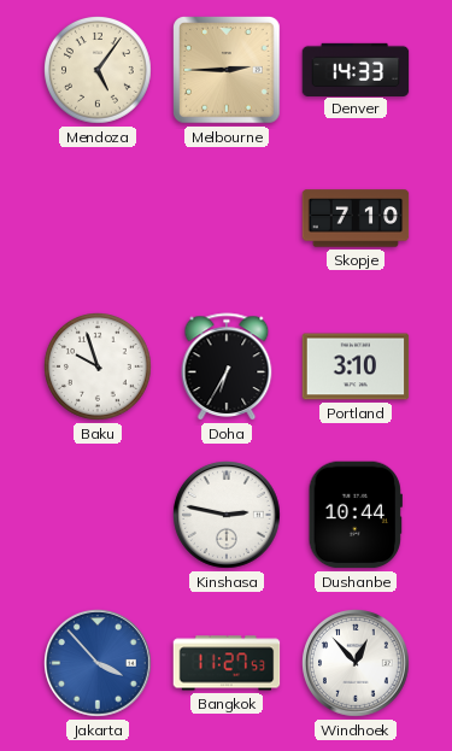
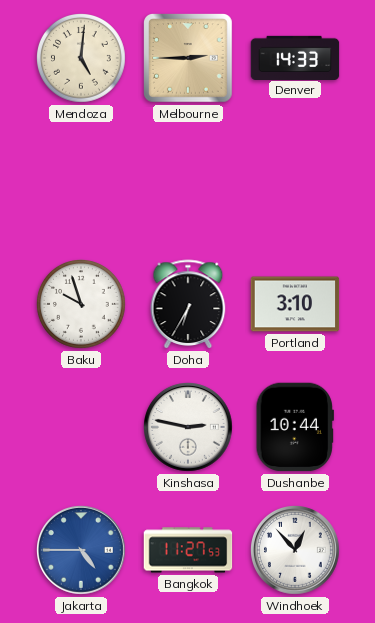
Mendoza: 5:06 -> 5:01
Skopje: 7:10 -> none
Jakarta: 3:53 -> 4:45
